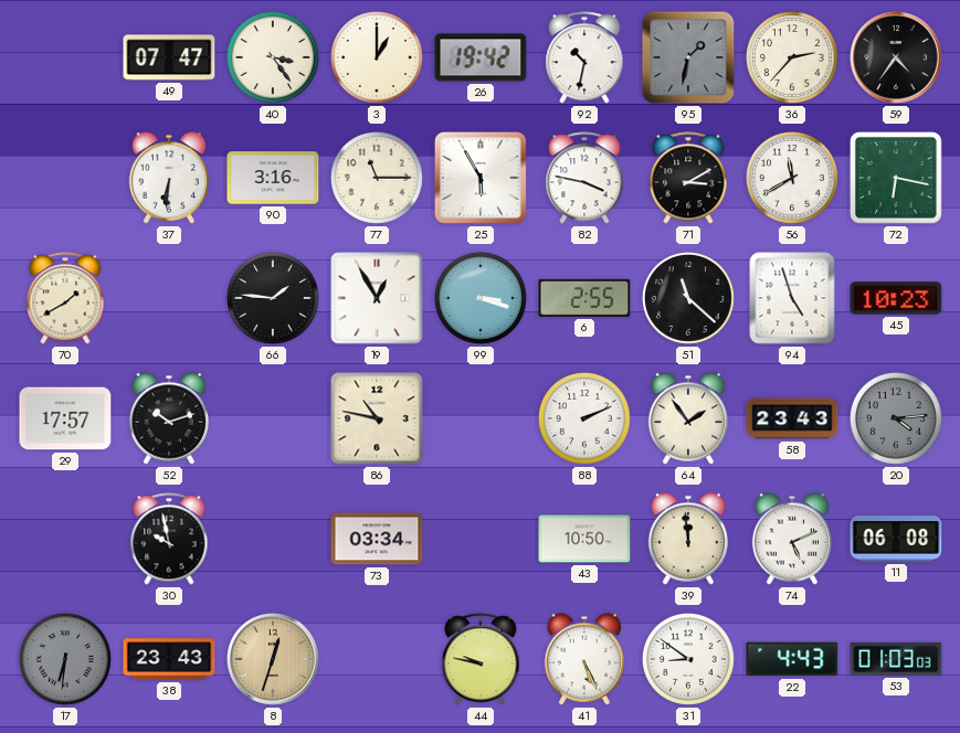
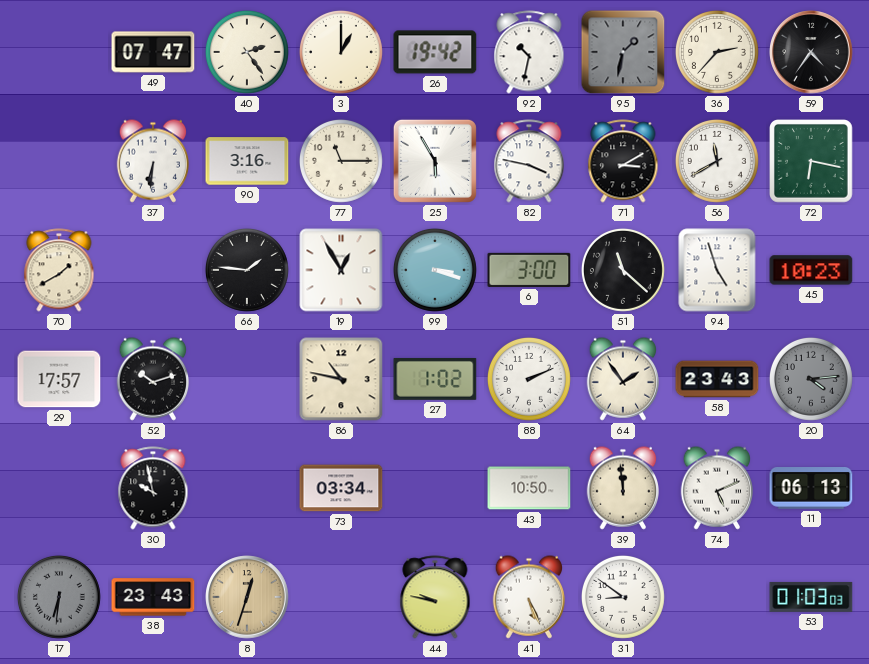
40: 3:24 -> 2:24
6: 2:55 -> 3:00
27: none -> 1:02
11: 06:08 -> 06:13
22: 4:43 -> none
